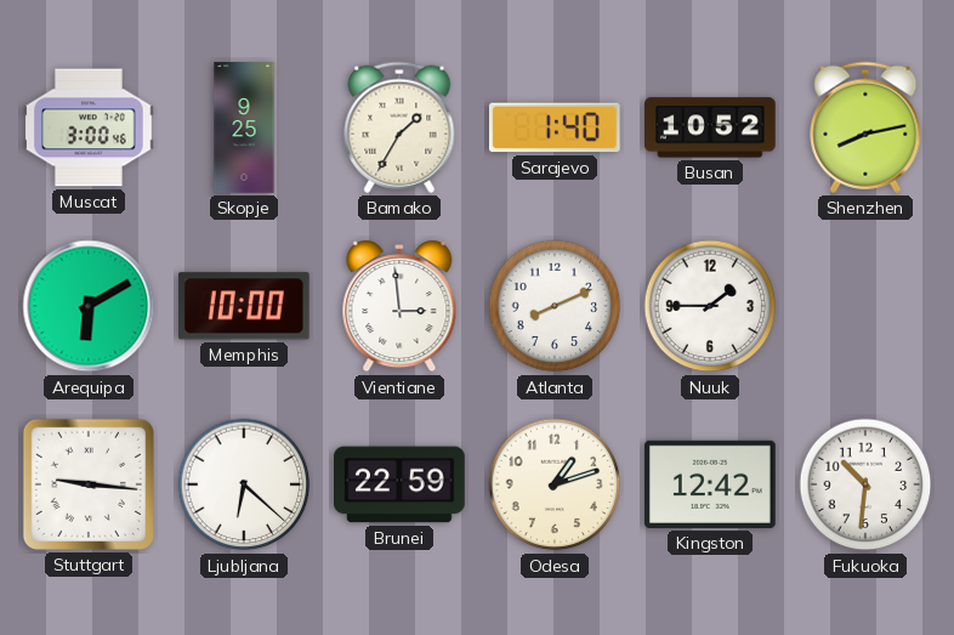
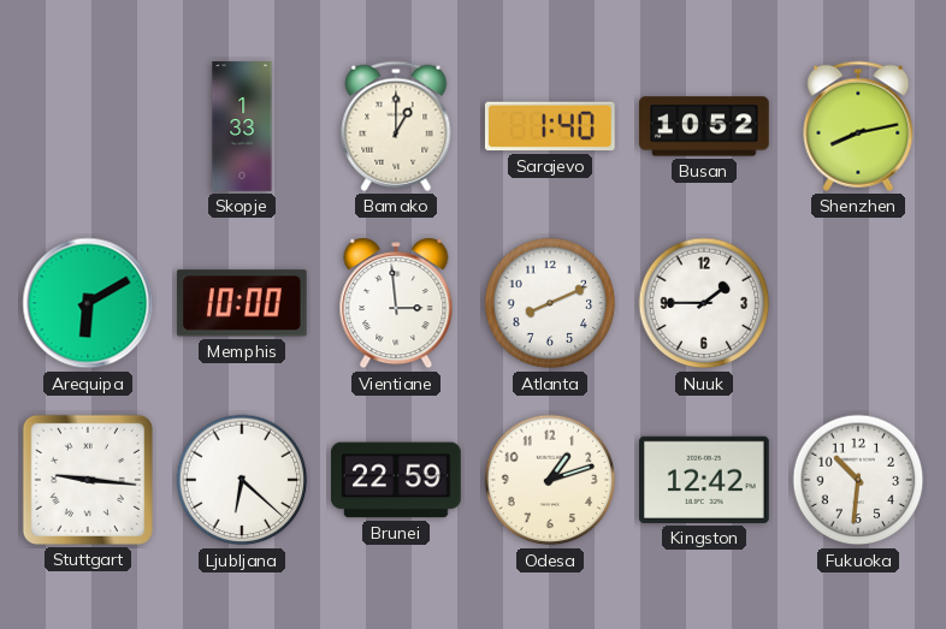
Muscat: 3:00 -> none
Skopje: 9:25 -> 1:33
Bamako: 1:35 -> 1:00
